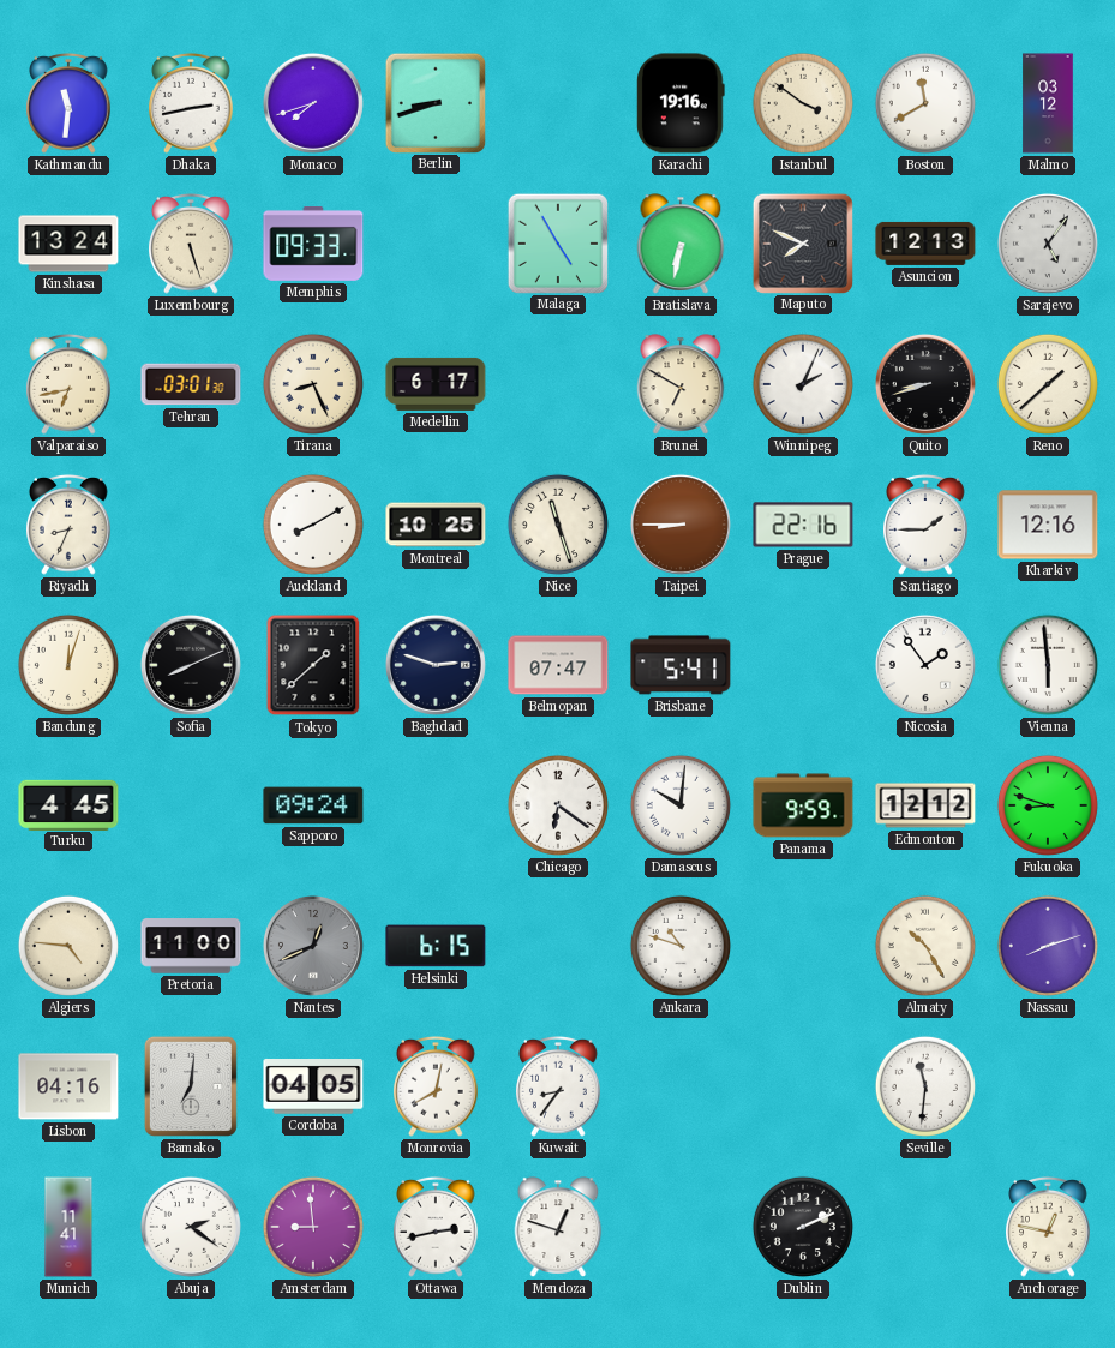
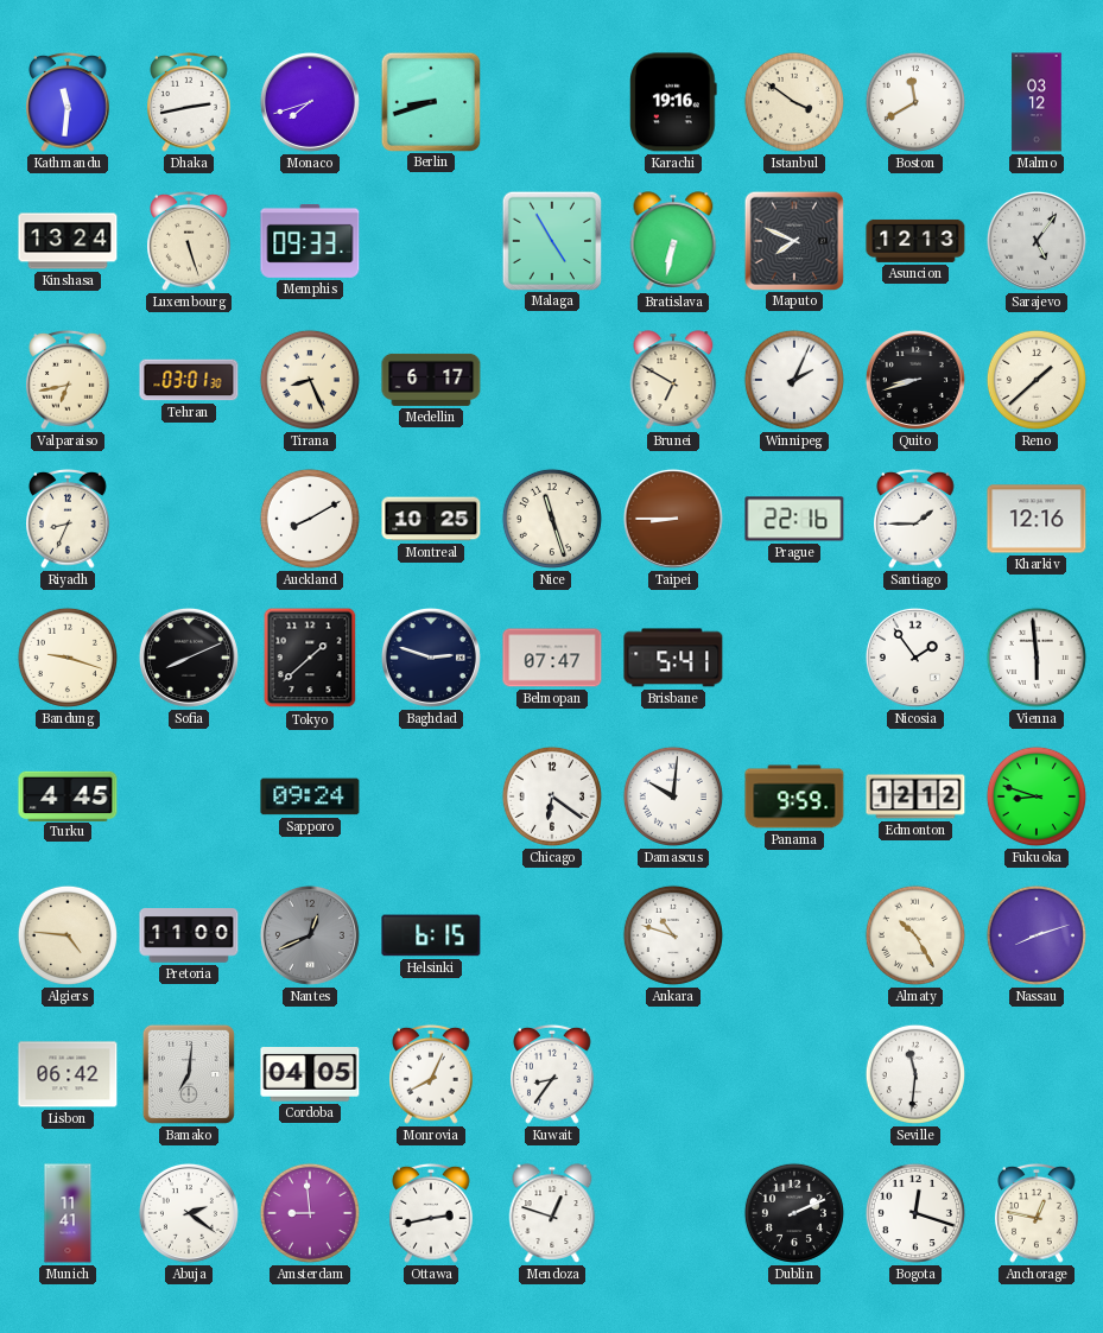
Bandung: 12:03 -> 9:18
Lisbon: 04:16 -> 06:42
Monrovia: 8:02 -> 8:04
Bogota: none -> 12:18
